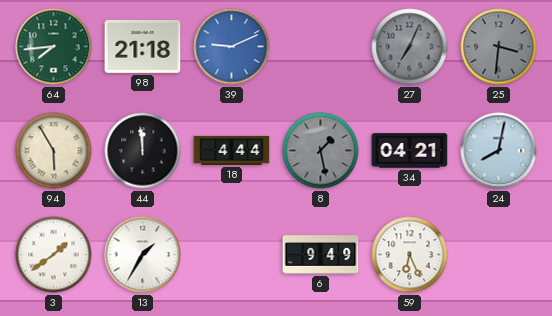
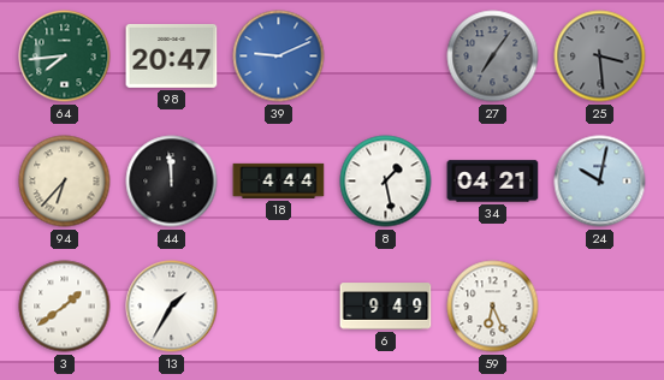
98: 21:18 -> 20:47
27: 7:04 -> 7:06
25: 3:31 -> 3:29
94: 5:55 -> 6:37
8 dial: grey -> white
24: 8:02 -> 10:02
